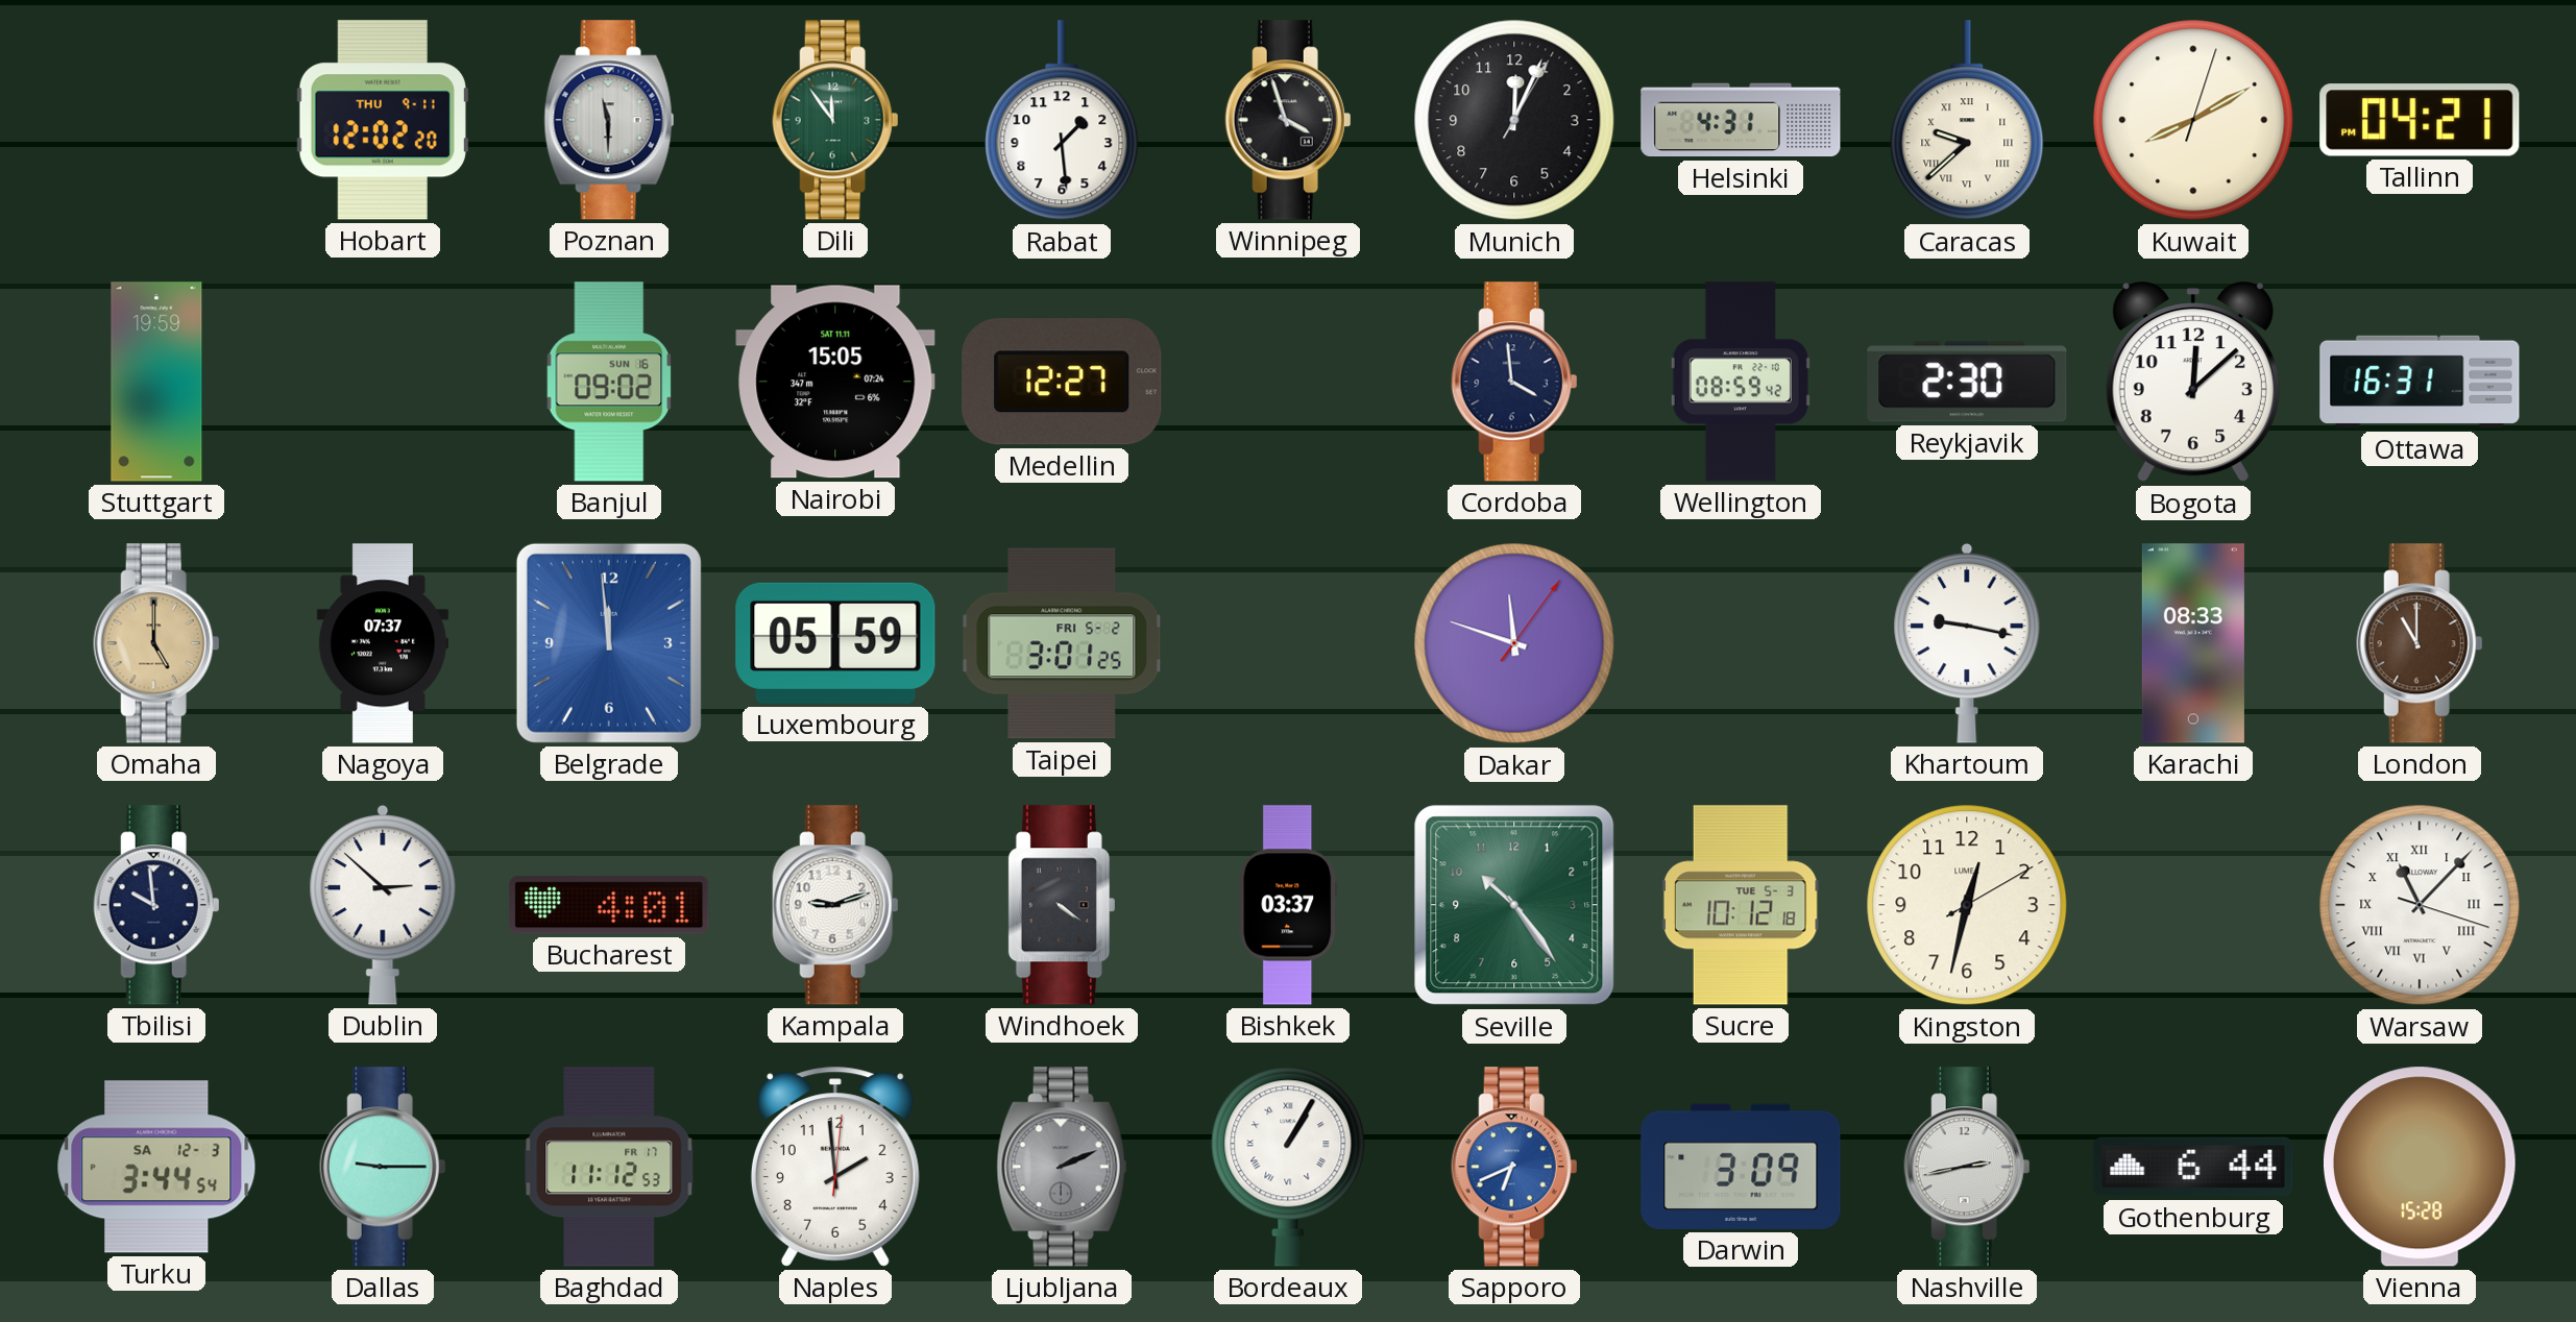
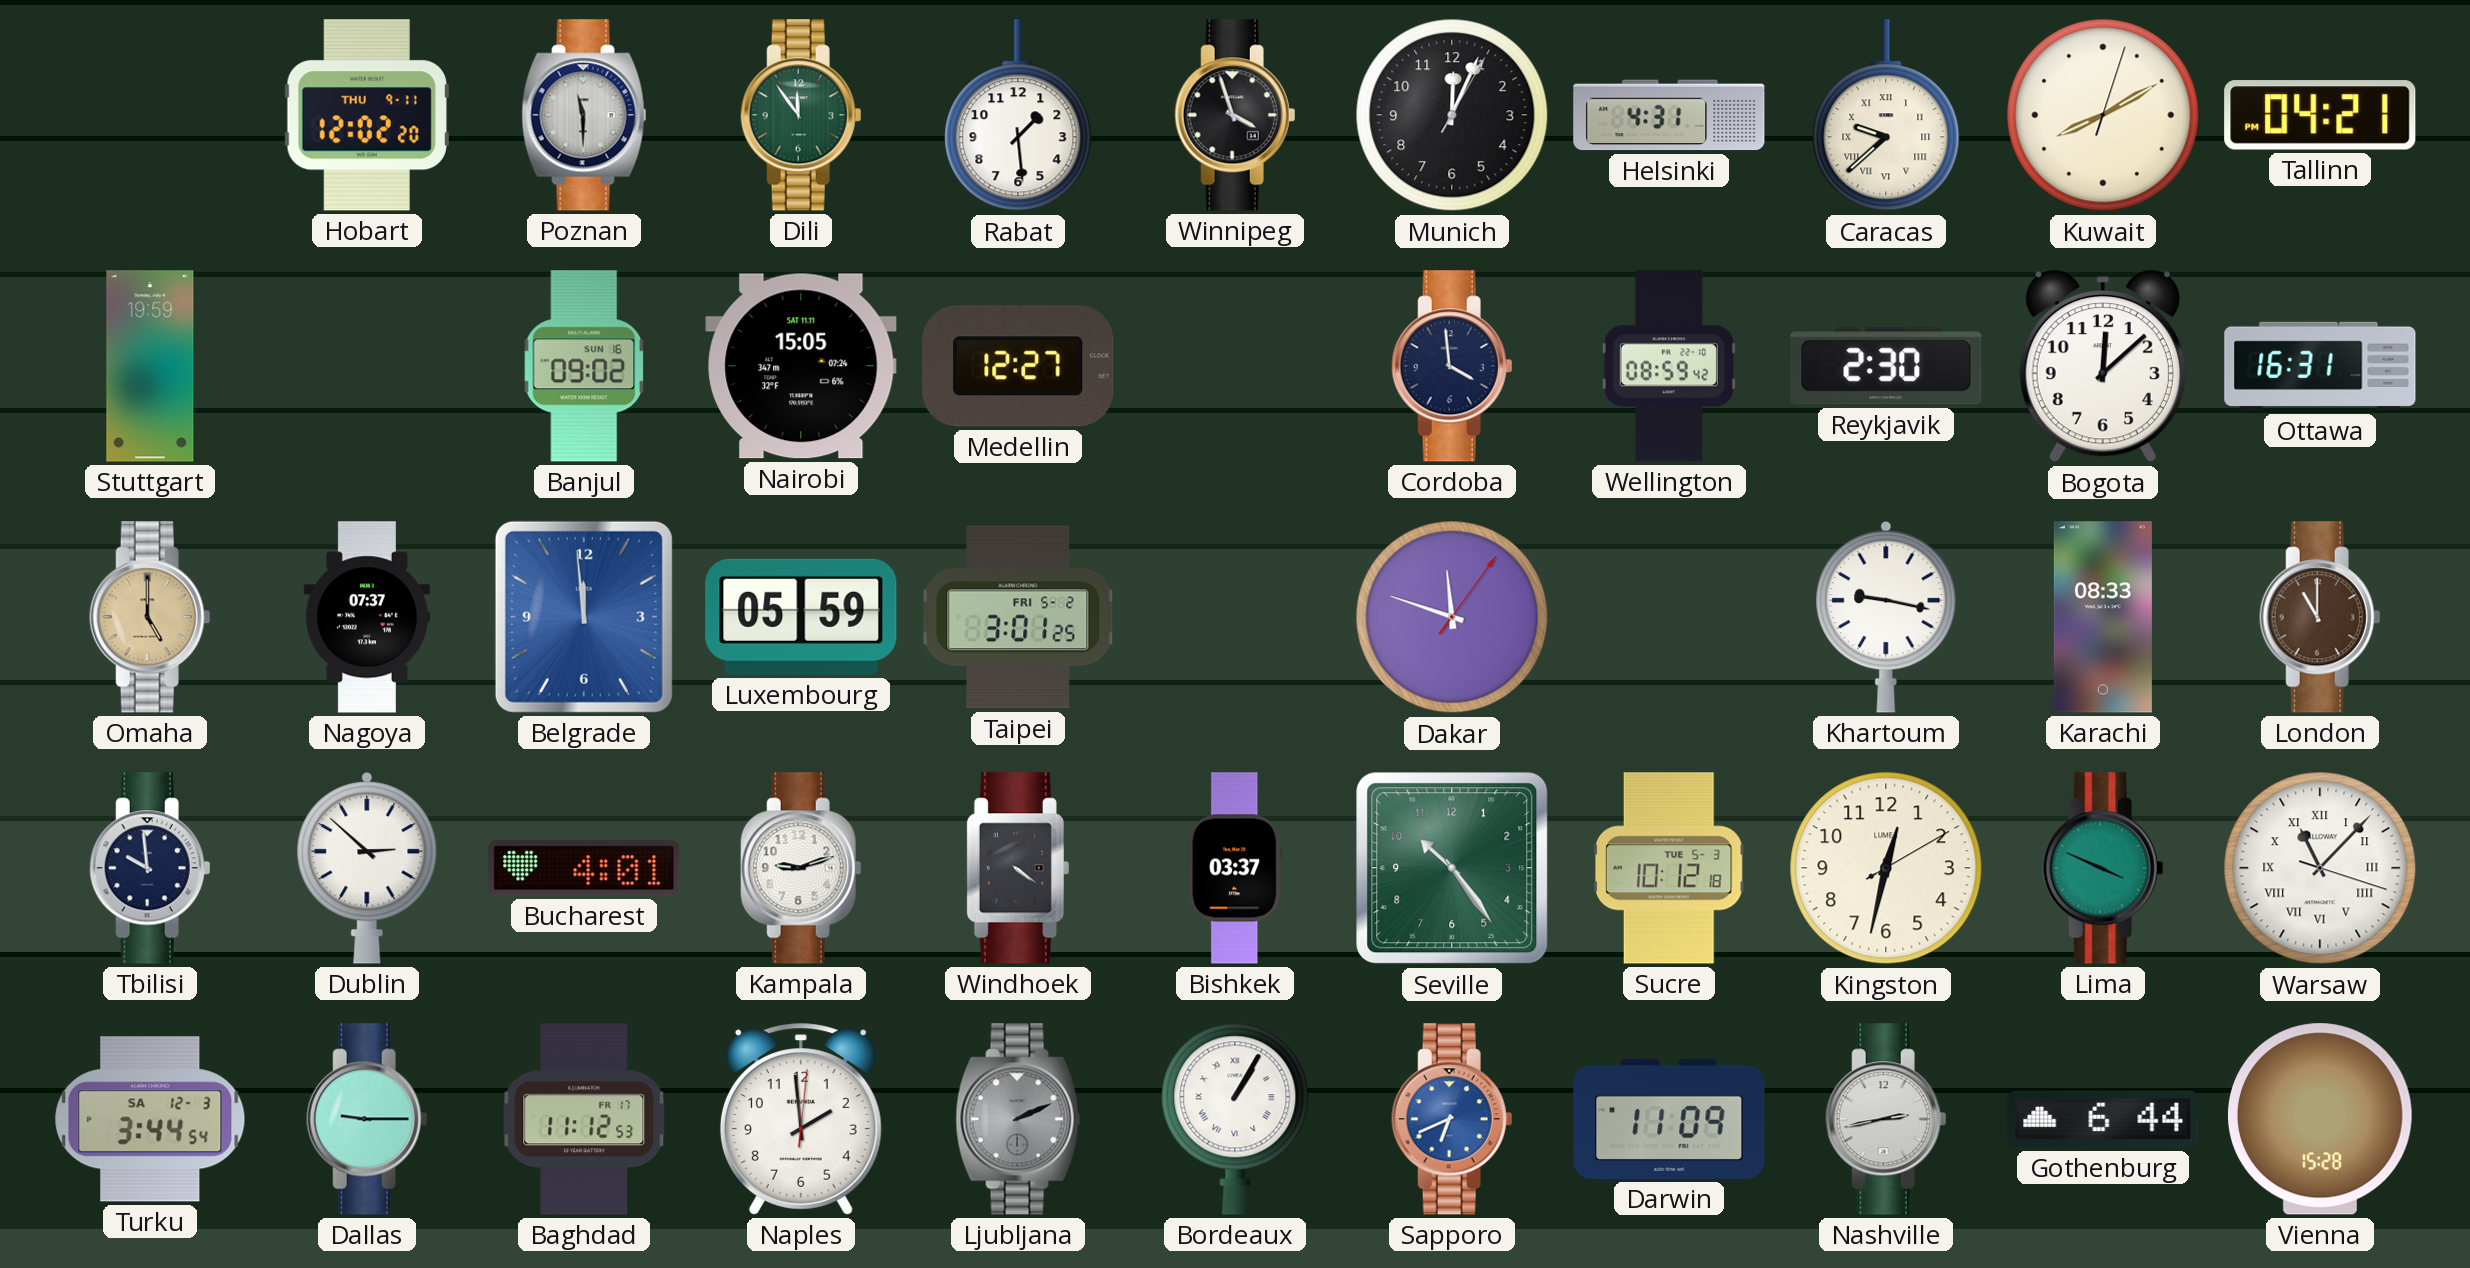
Lima: none -> 3:49
Darwin: 3:09 -> 11:09
